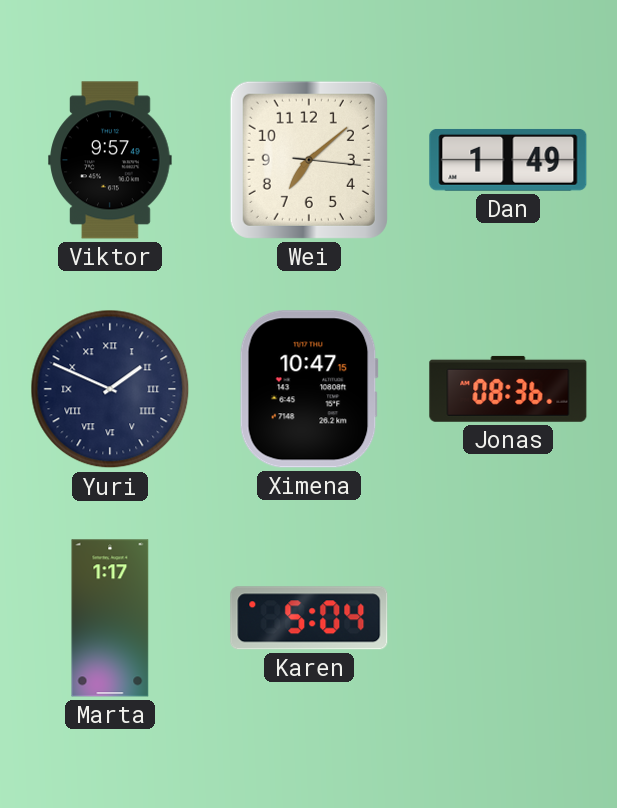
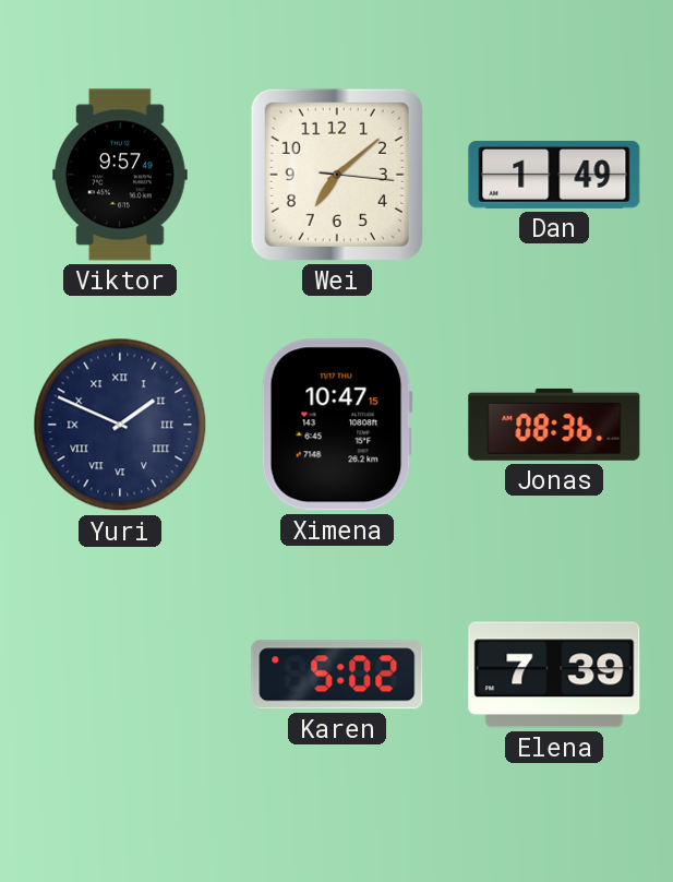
Marta: 1:17 -> none
Karen: 5:04 -> 5:02
Elena: none -> 7:39
